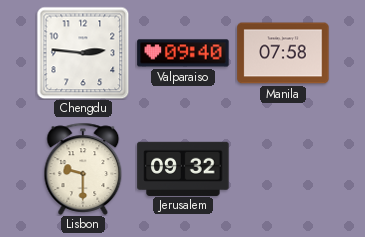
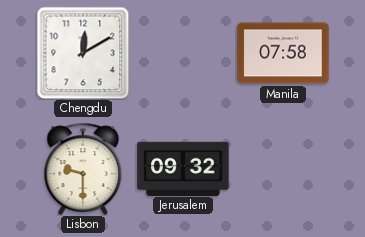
Chengdu: 2:46 -> 12:10
Valparaiso: 09:40 -> none
